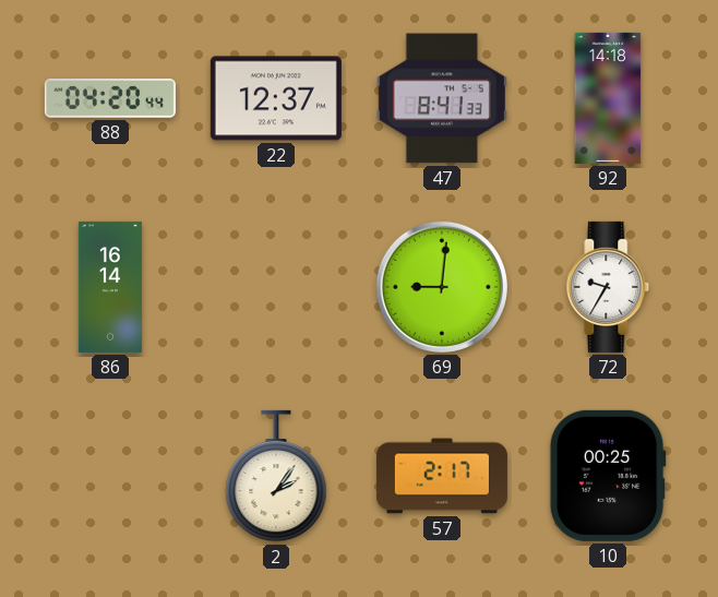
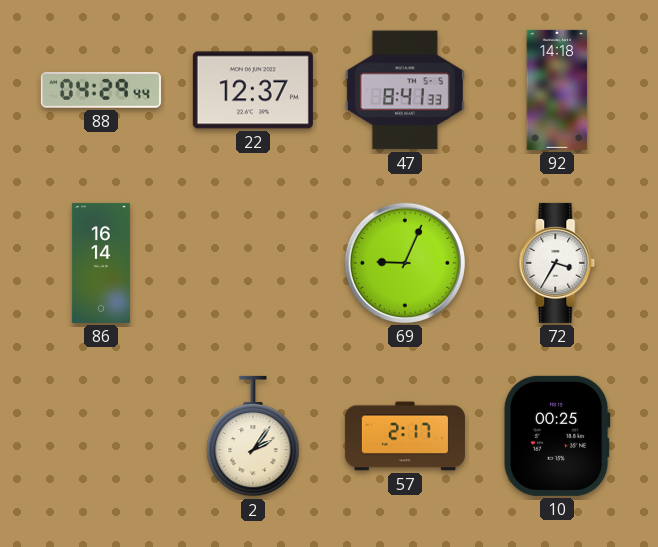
88: 04:20 -> 04:29
69: 9:01 -> 9:04
72: 9:35 -> 3:35
